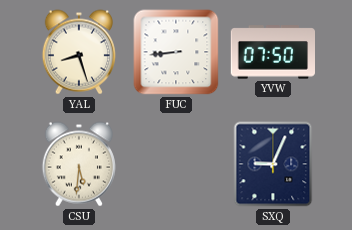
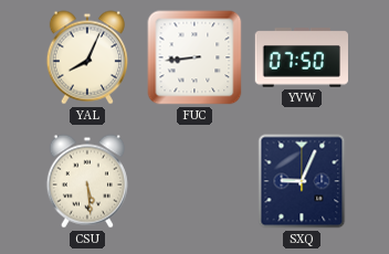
YAL: 8:27 -> 8:04
CSU: 5:31 -> 5:29
